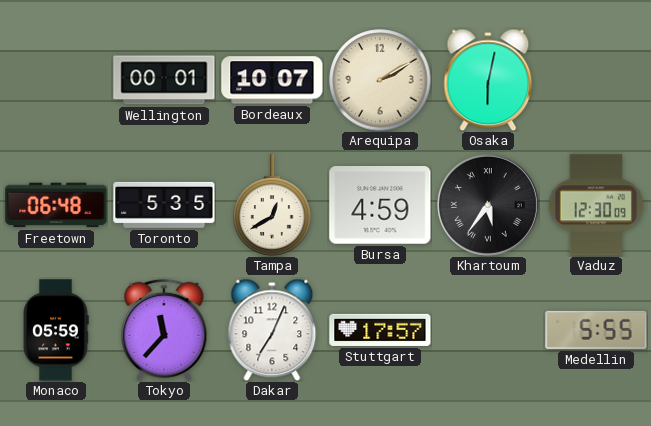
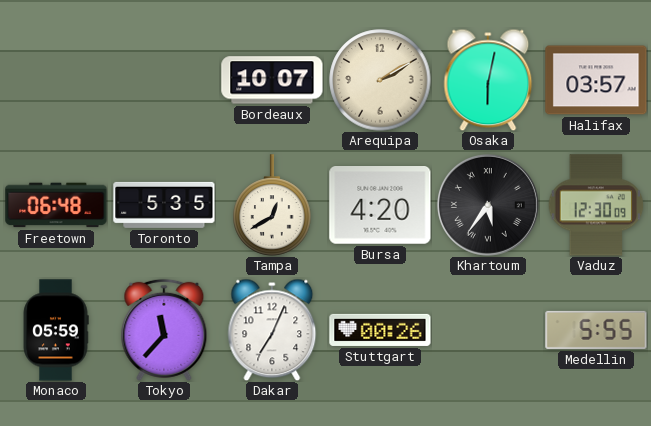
Wellington: 00:01 -> none
Halifax: none -> 03:57
Bursa: 4:59 -> 4:20
Stuttgart: 17:57 -> 00:26
